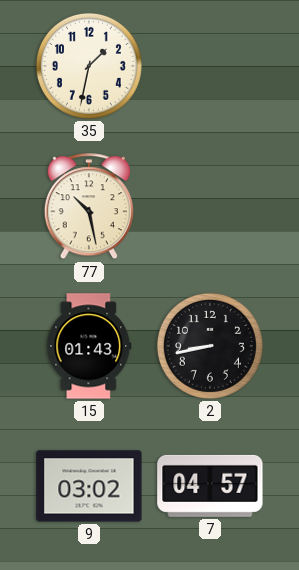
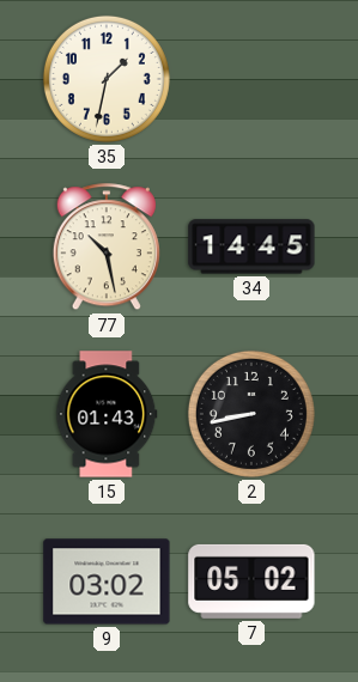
34: none -> 14:45
7: 04:57 -> 05:02
